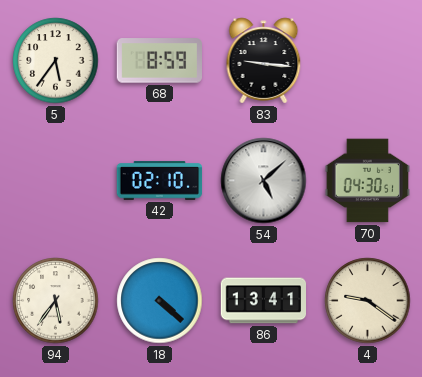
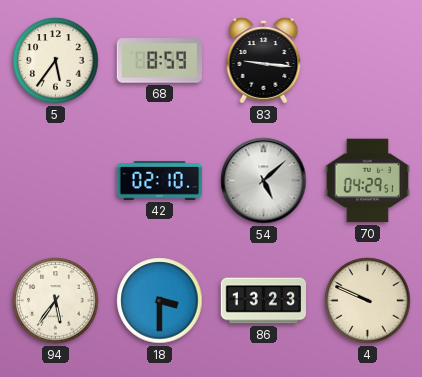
70: 04:30 -> 04:29
18: 4:22 -> 3:30
86: 13:41 -> 13:23
4: 9:21 -> 9:49
